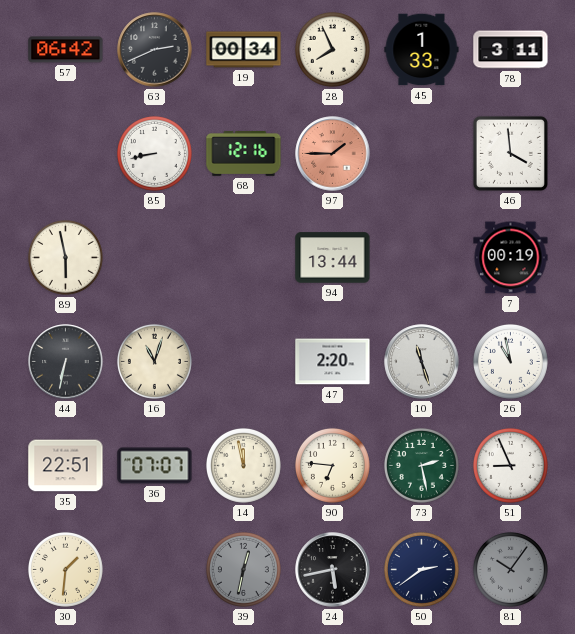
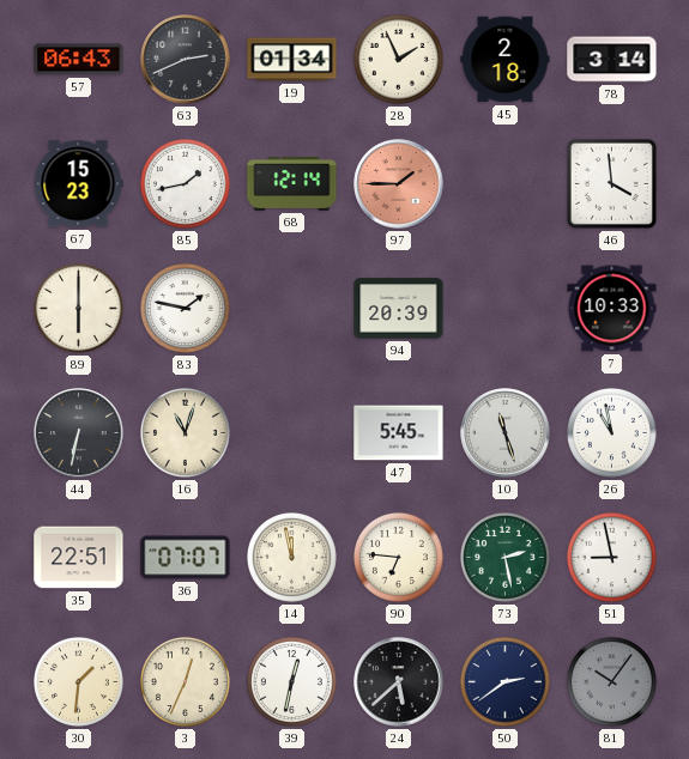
57: 06:42 -> 06:43
19: 00:34 -> 01:34
28: 7:56 -> 1:56
45: 1:33 -> 2:18
78: 3:11 -> 3:14
67: none -> 15:23
85: 8:43 -> 1:43
68: 12:16 -> 12:14
89: 5:58 -> 6:00
83: none -> 1:47
94: 13:44 -> 20:39
7: 00:19 -> 10:33
47: 2:20 -> 5:45
51: 8:56 -> 8:58
3: none -> 12:34
39 dial: grey -> white
24: 5:43 -> 5:38
